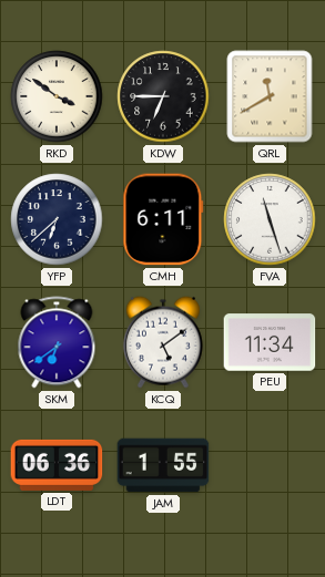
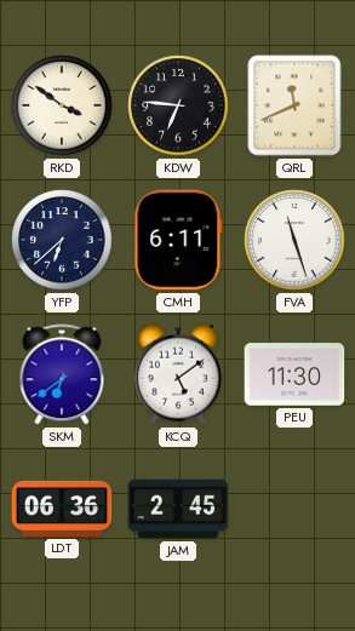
KDW: 6:45 -> 6:46
QRL: 11:40 -> 11:41
PEU: 11:34 -> 11:30
JAM: 1:55 -> 2:45
